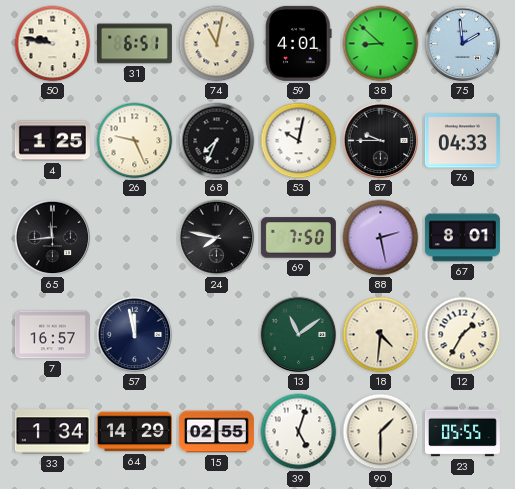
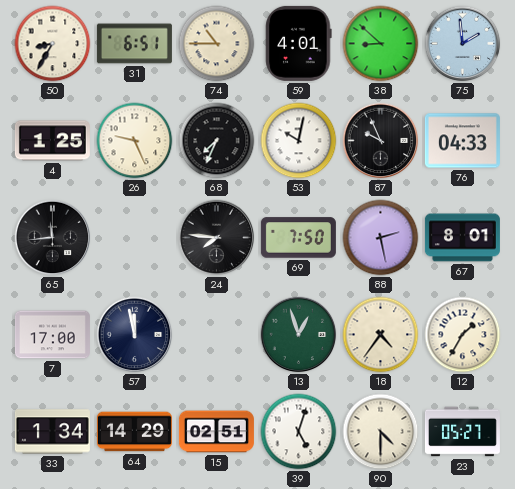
50: 9:47 -> 8:35
74: 11:02 -> 10:45
87: 9:45 -> 9:56
24: 7:47 -> 7:46
7: 16:57 -> 17:00
13: 11:09 -> 12:57
18: 4:31 -> 4:36
15: 02:55 -> 02:51
90: 1:30 -> 4:30
23: 05:55 -> 05:27
